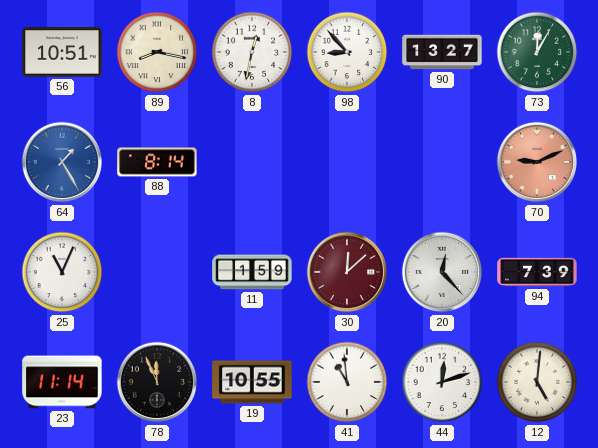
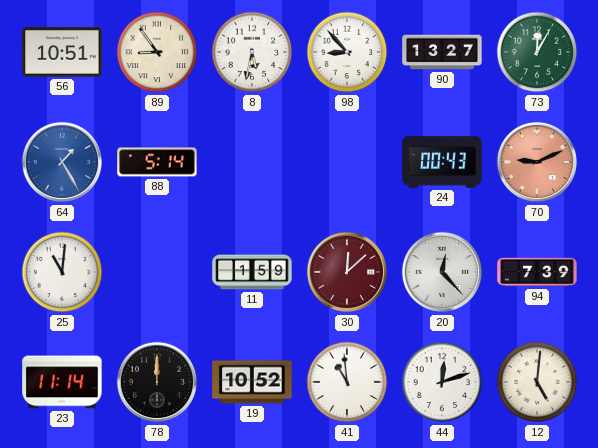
89: 8:17 -> 8:54
8: 12:32 -> 5:32
88: 8:14 -> 5:14
24: none -> 00:43
25: 11:04 -> 11:01
78: 11:56 -> 12:00
19: 10:55 -> 10:52
